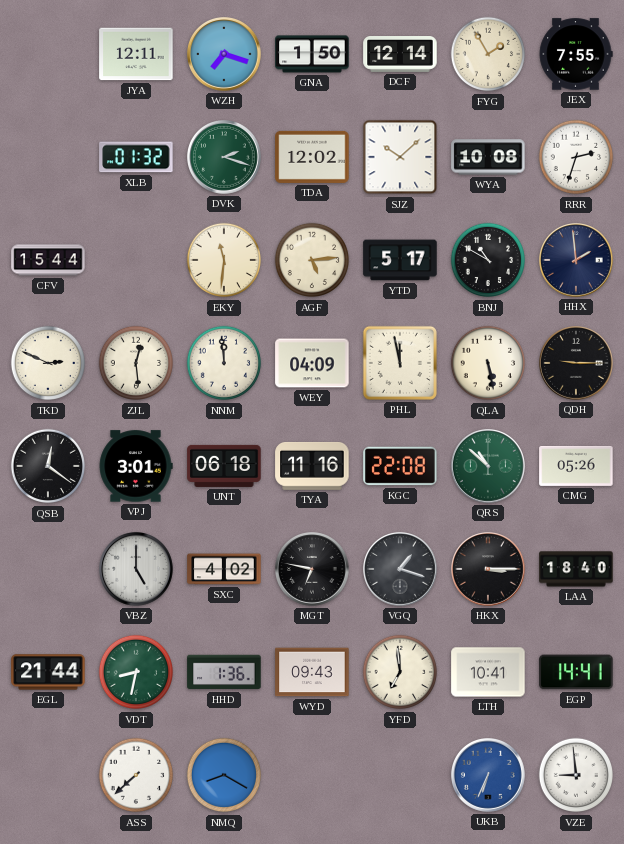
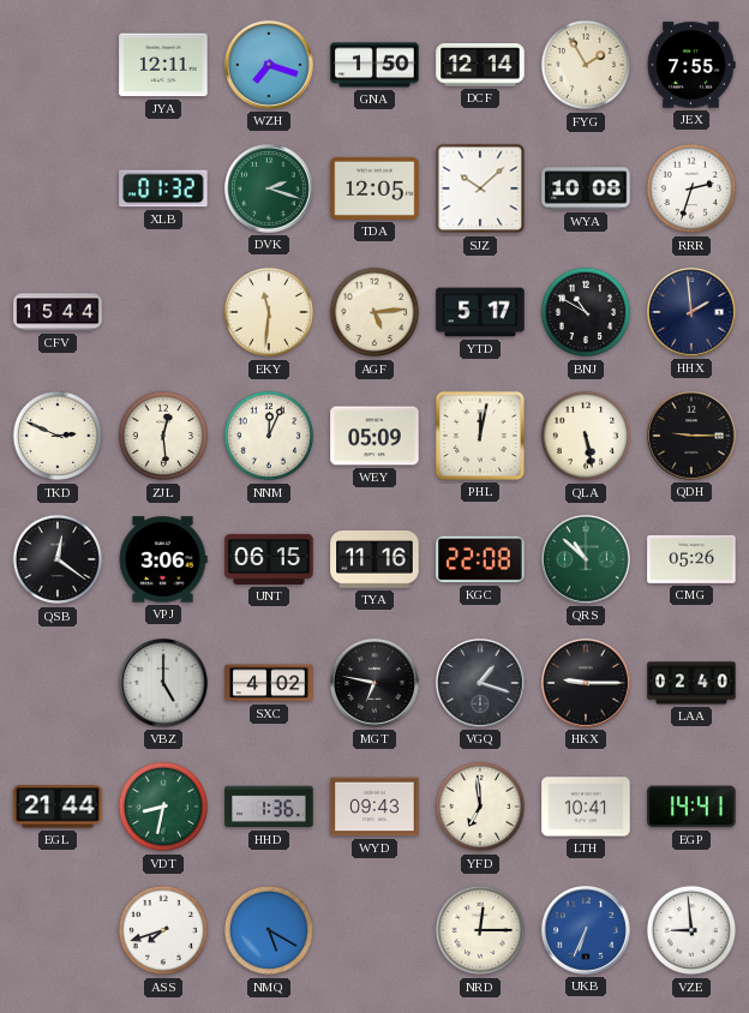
TDA: 12:02 -> 12:05
NNM: 11:59 -> 12:04
WEY: 04:09 -> 05:09
PHL: 11:58 -> 12:02
VPJ: 3:01 -> 3:06
UNT: 06:18 -> 06:15
HKX: 3:15 -> 9:15
LAA: 18:40 -> 02:40
ASS: 7:38 -> 7:42
NMQ: 8:20 -> 5:20
NRD: none -> 12:15
